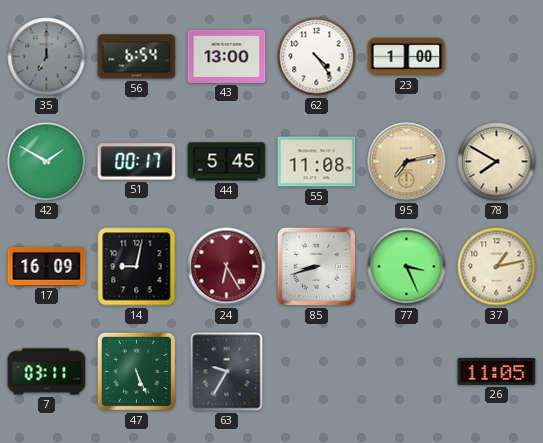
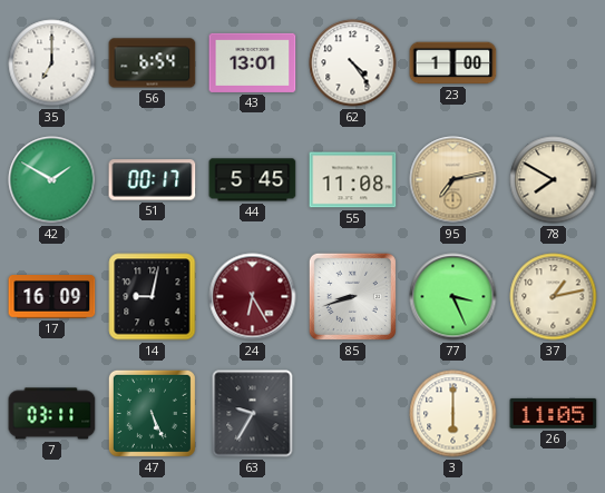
35 dial: grey -> white
43: 13:00 -> 13:01
3: none -> 6:00
